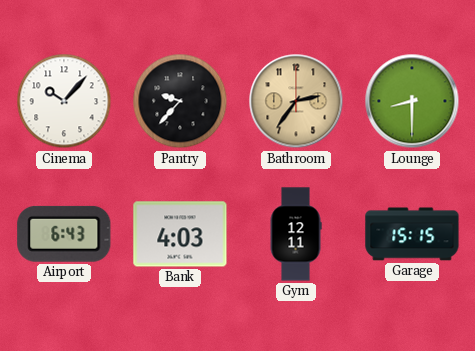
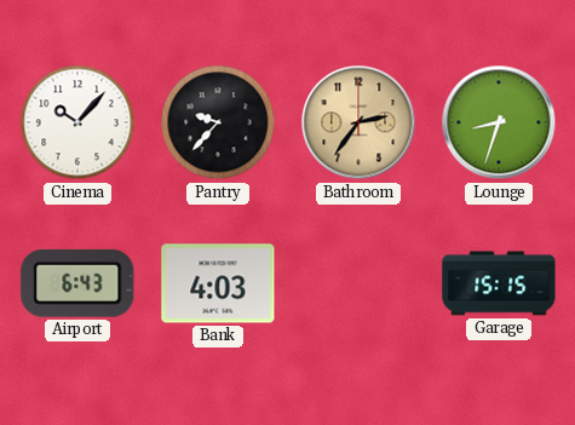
Lounge: 8:30 -> 8:33
Gym: 12:11 -> none
